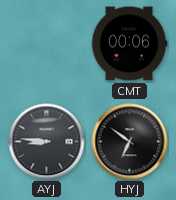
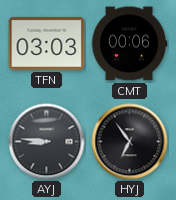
TFN: none -> 03:03
HYJ: 6:51 -> 6:54
